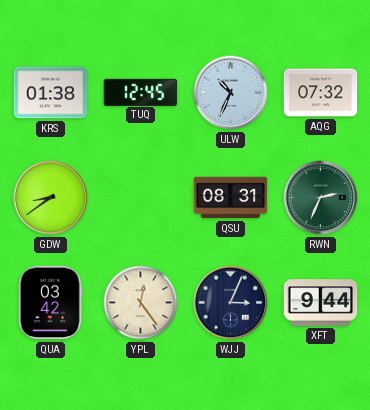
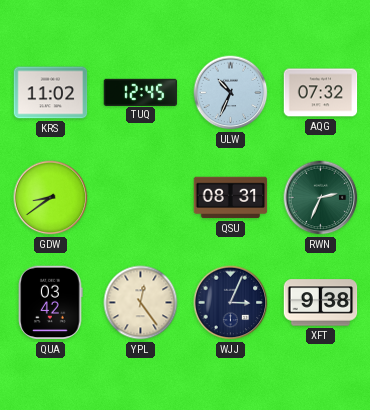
KRS: 01:38 -> 11:02
XFT: 9:44 -> 9:38
